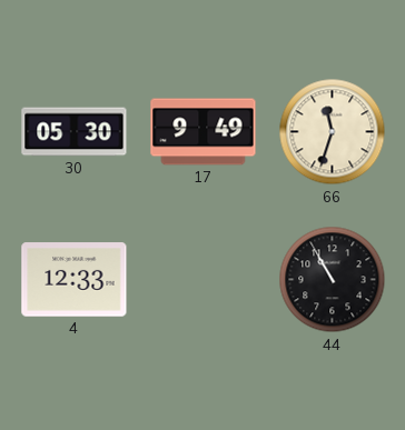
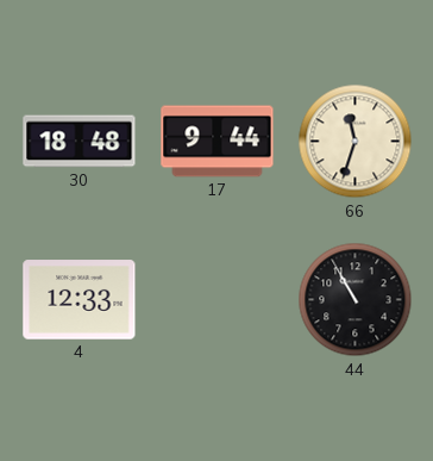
30: 05:30 -> 18:48
17: 9:49 -> 9:44
